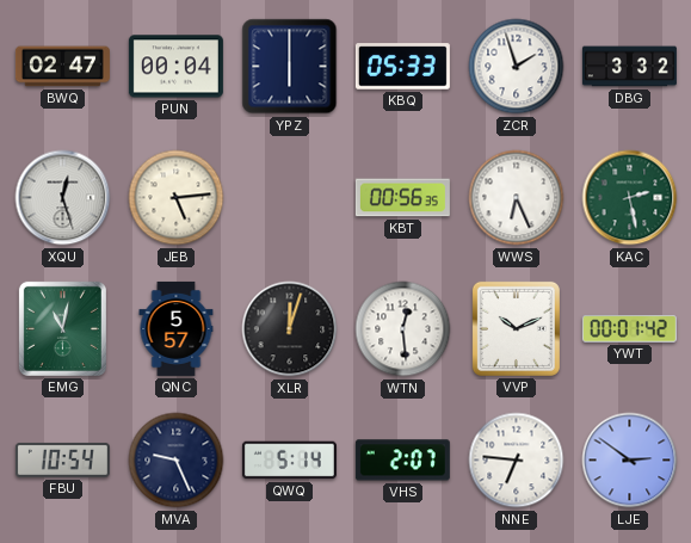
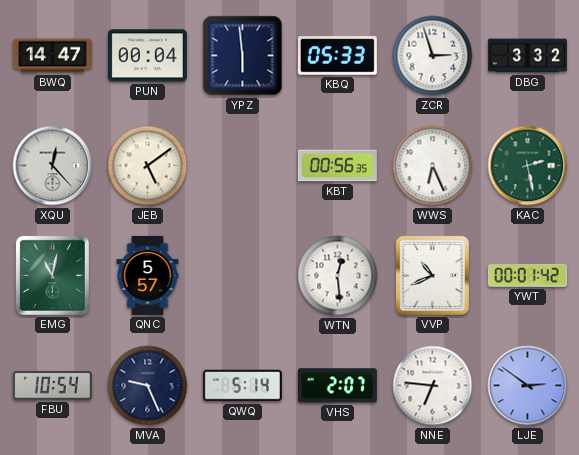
BWQ: 02:47 -> 14:47
YPZ: 6:00 -> 5:59
ZCR: 1:57 -> 2:57
XQU: 12:27 -> 12:23
JEB: 5:14 -> 5:09
XLR: 12:03 -> none
VVP: 10:11 -> 10:41
